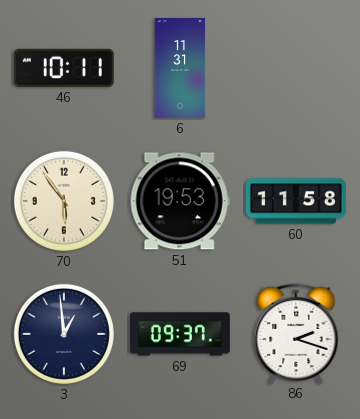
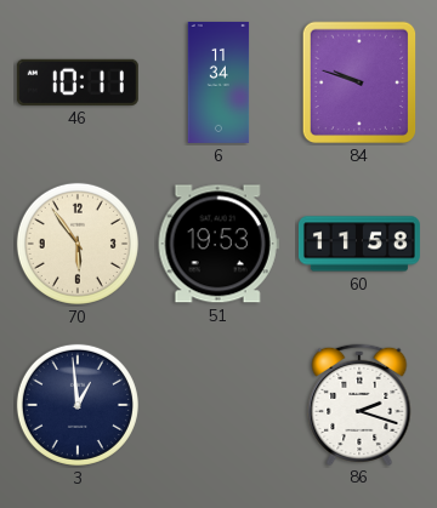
6: 11:31 -> 11:34
84: none -> 9:48
69: 09:37 -> none
